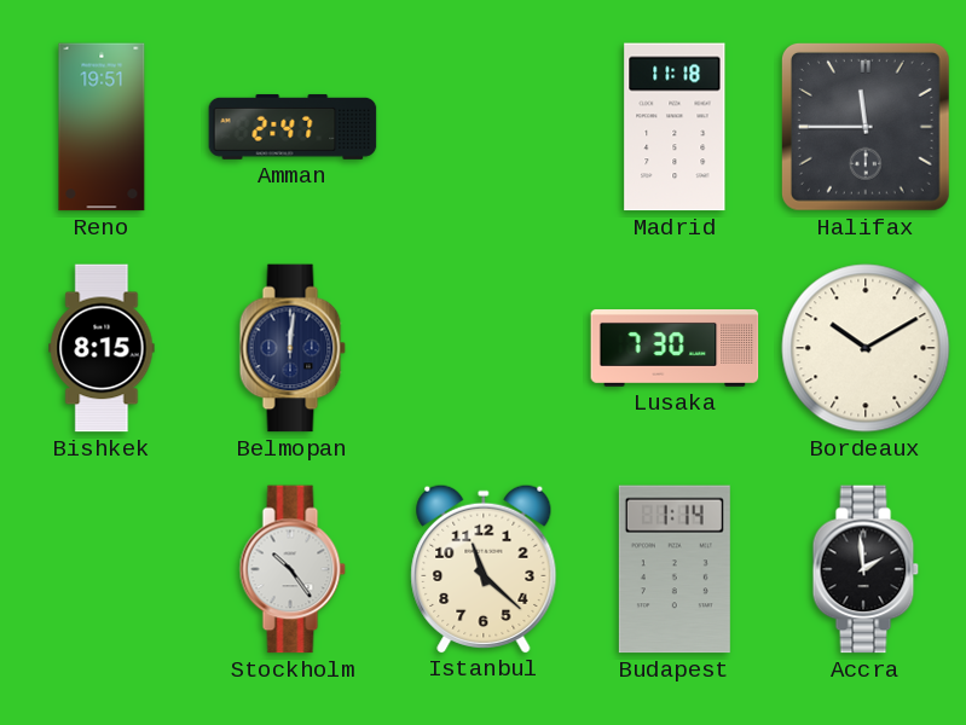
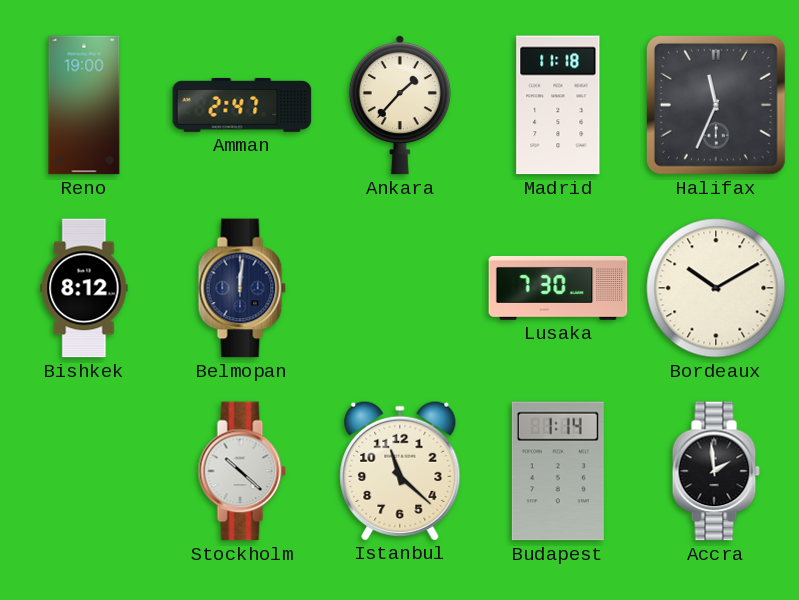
Reno: 19:51 -> 19:00
Ankara: none -> 1:37
Halifax: 11:45 -> 11:34
Bishkek: 8:15 -> 8:12
Stockholm: 10:24 -> 10:22
